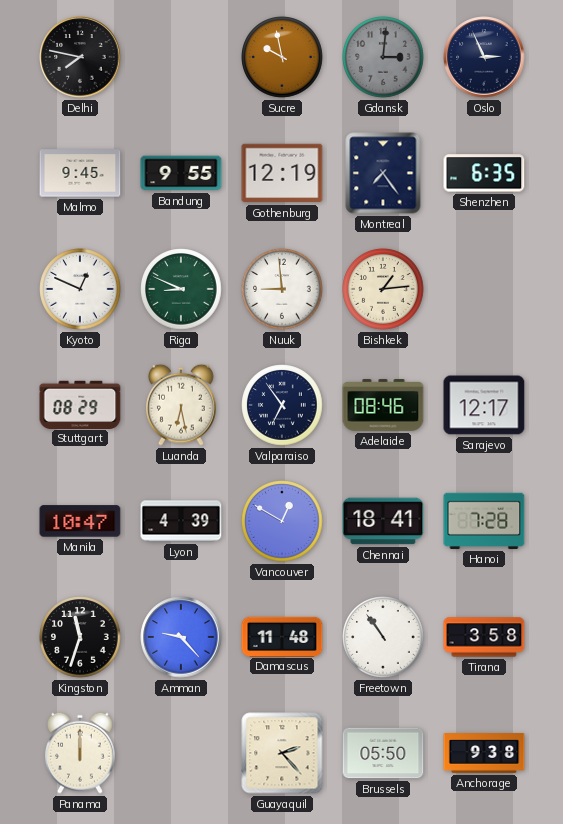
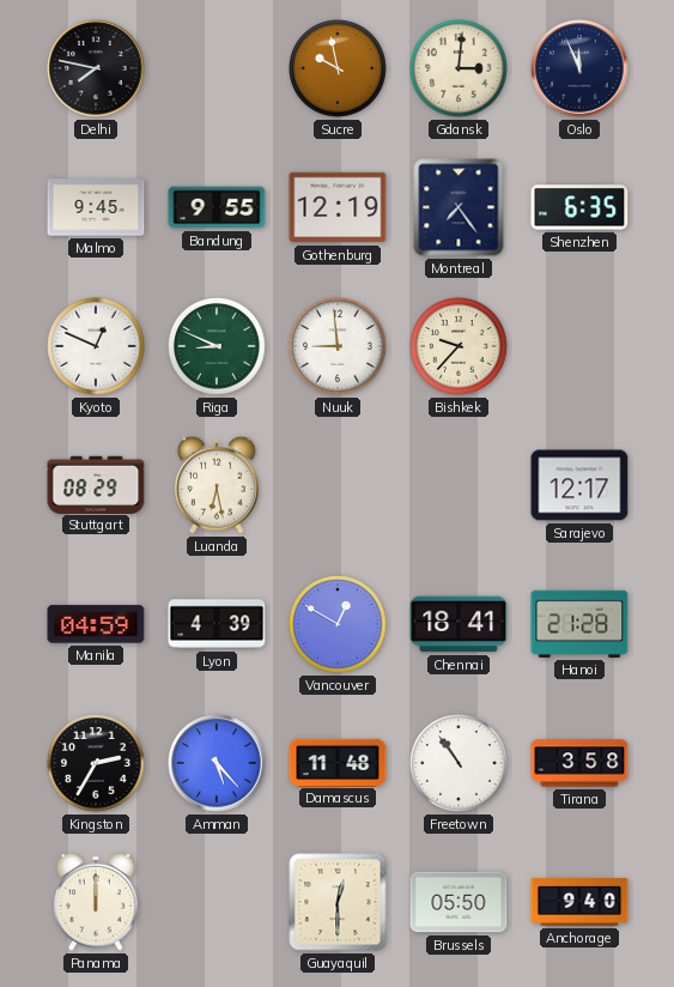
Gdansk dial: grey -> cream
Oslo: 2:56 -> 11:56
Bishkek: 1:14 -> 9:37
Valparaiso: 6:54 -> none
Adelaide: 08:46 -> none
Manila: 10:47 -> 04:59
Hanoi: 7:28 -> 21:28
Kingston: 11:33 -> 2:35
Amman: 9:23 -> 5:23
Guayaquil: 2:23 -> 12:30
Anchorage: 9:38 -> 9:40
